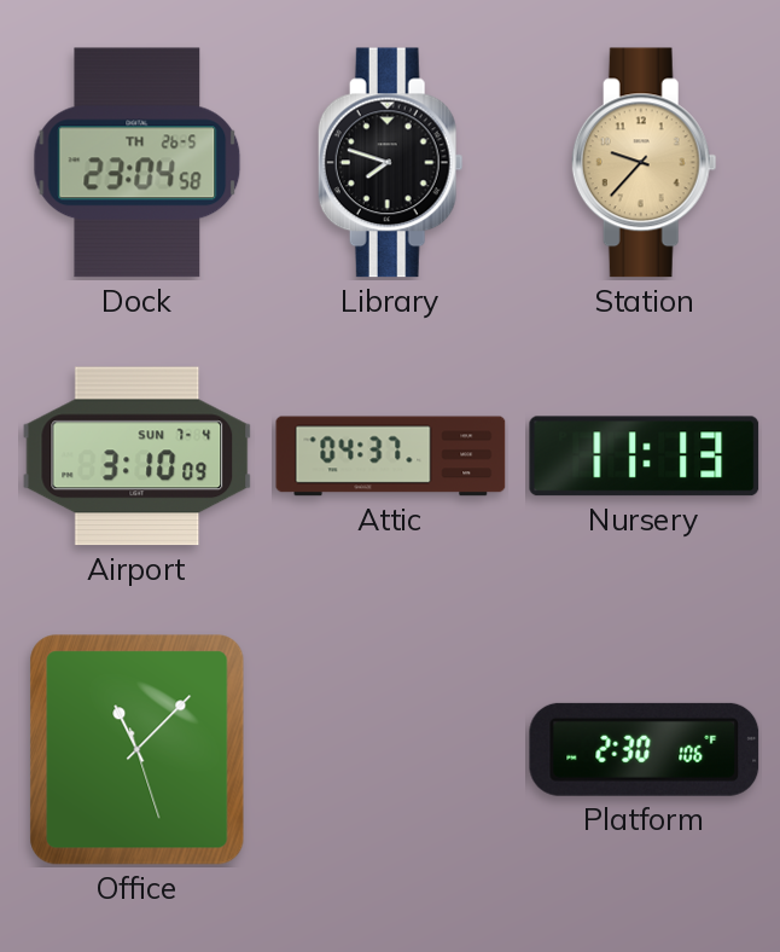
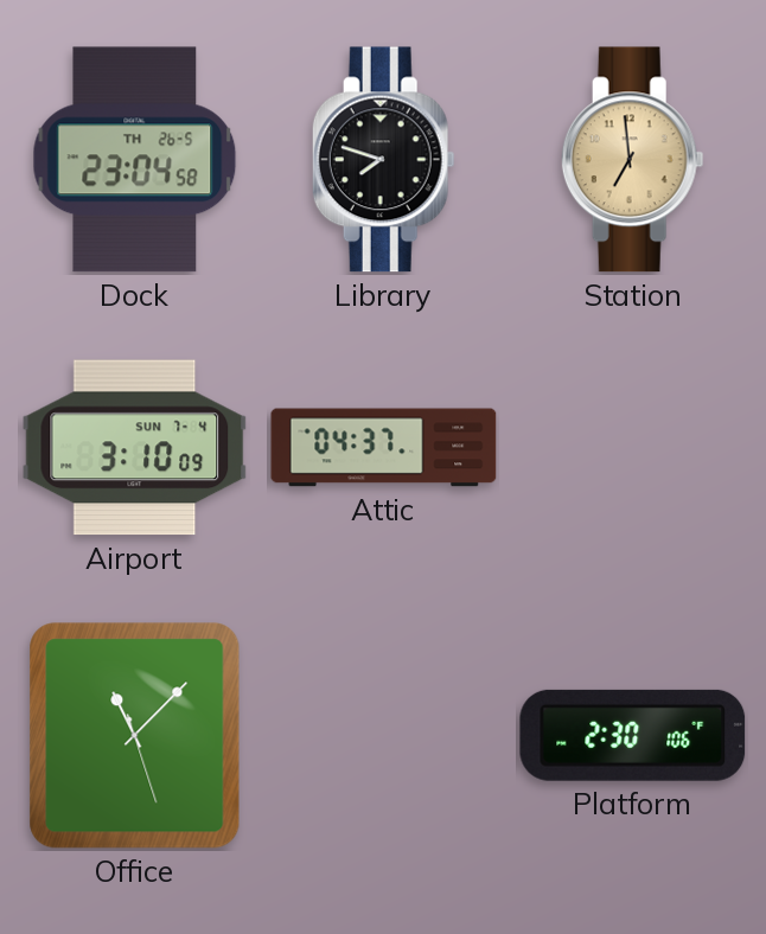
Station: 9:37 -> 6:59
Nursery: 11:13 -> none
